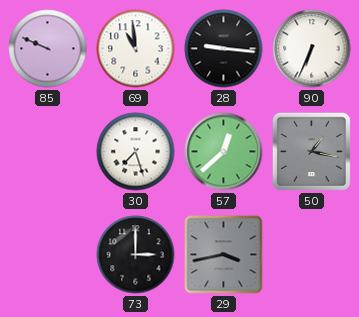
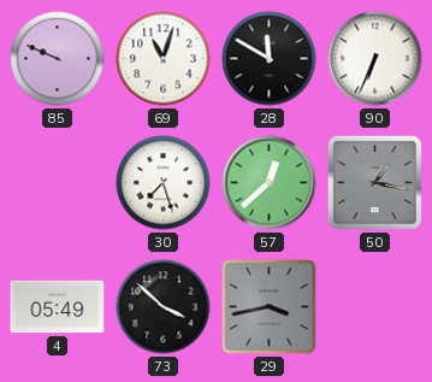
69: 10:59 -> 11:03
28: 9:16 -> 11:50
4: none -> 05:49
73: 3:00 -> 3:52
